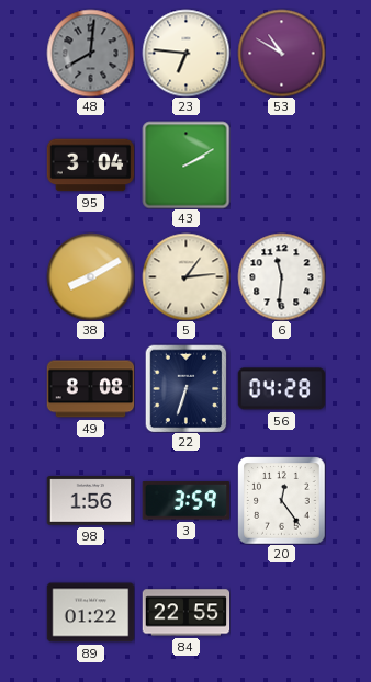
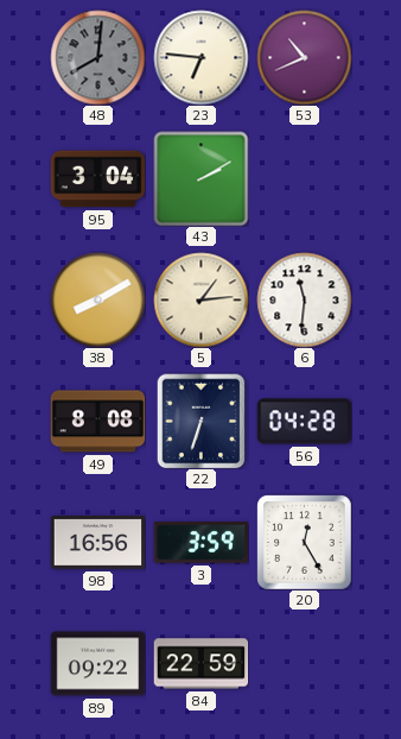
53: 10:50 -> 10:41
98: 1:56 -> 16:56
20: 12:24 -> 12:25
89: 01:22 -> 09:22
84: 22:55 -> 22:59
